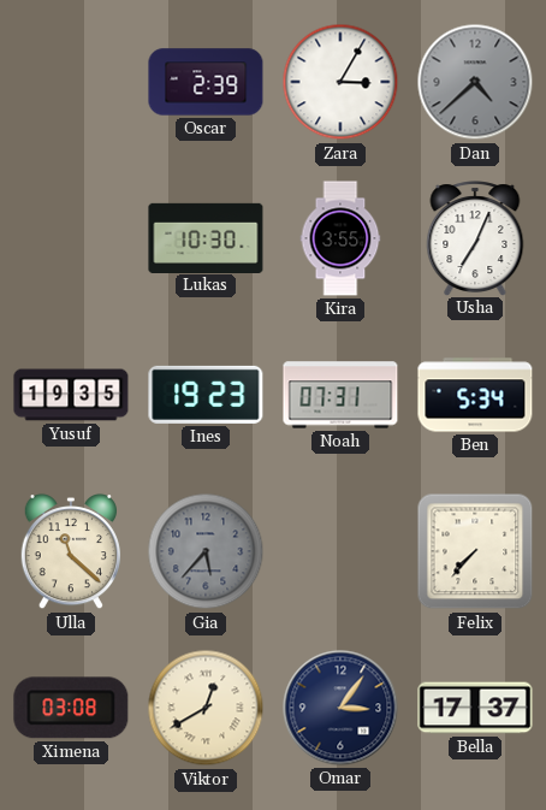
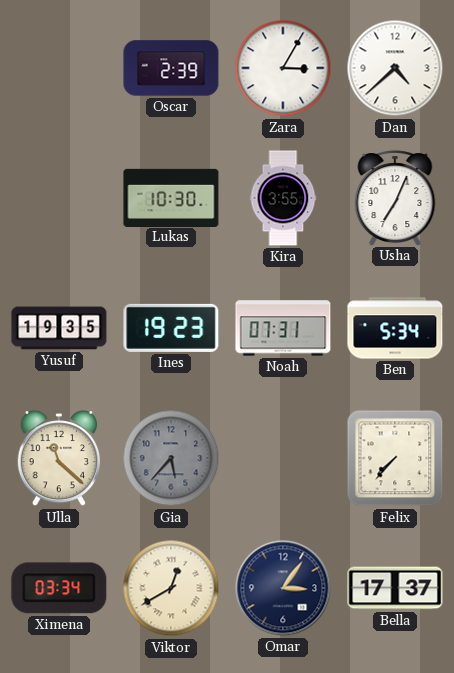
Dan dial: grey -> white
Ximena: 03:08 -> 03:34
